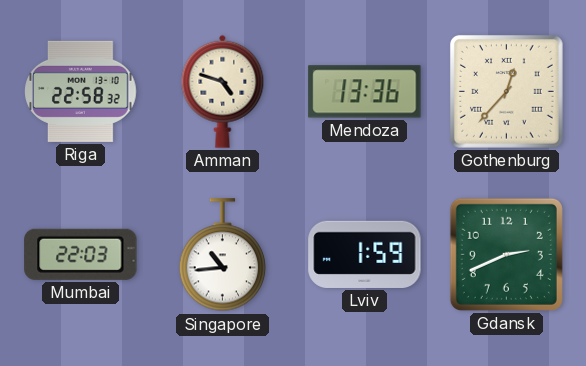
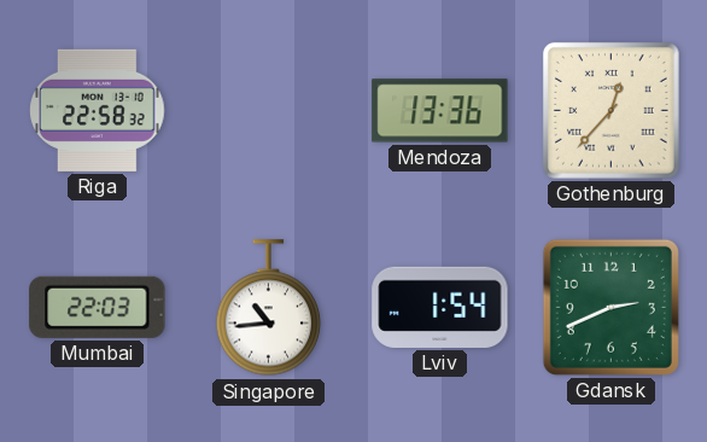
Amman: 4:48 -> none
Lviv: 1:59 -> 1:54
